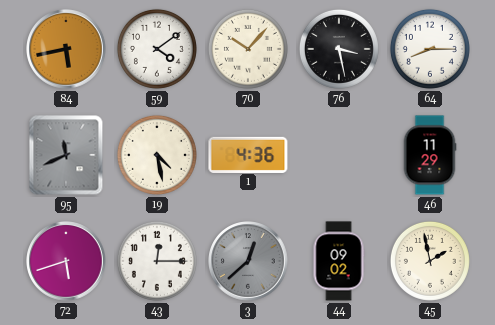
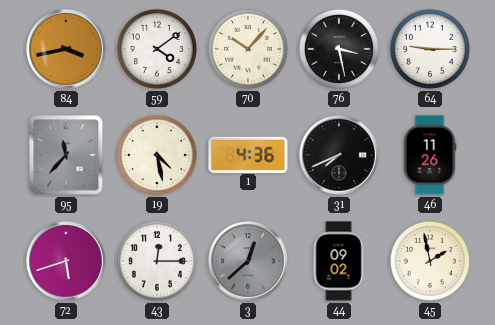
84: 5:43 -> 3:43
64: 8:15 -> 9:15
95: 11:41 -> 11:37
31: none -> 7:41
46: 11:29 -> 11:26
